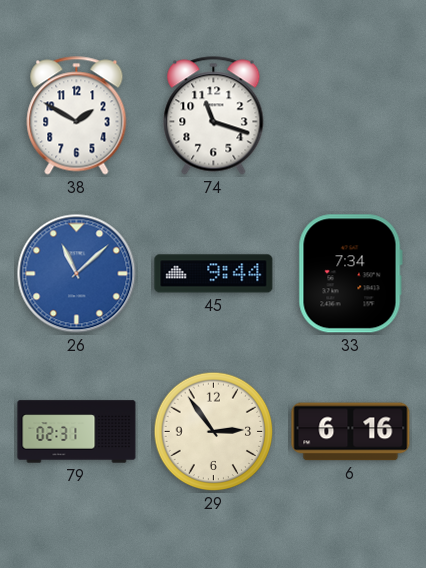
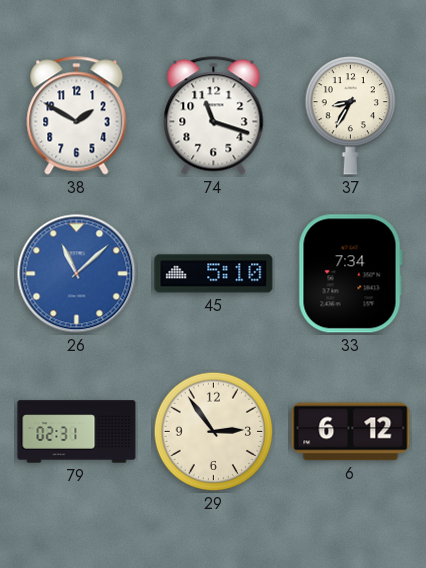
37: none -> 8:35
45: 9:44 -> 5:10
6: 6:16 -> 6:12
